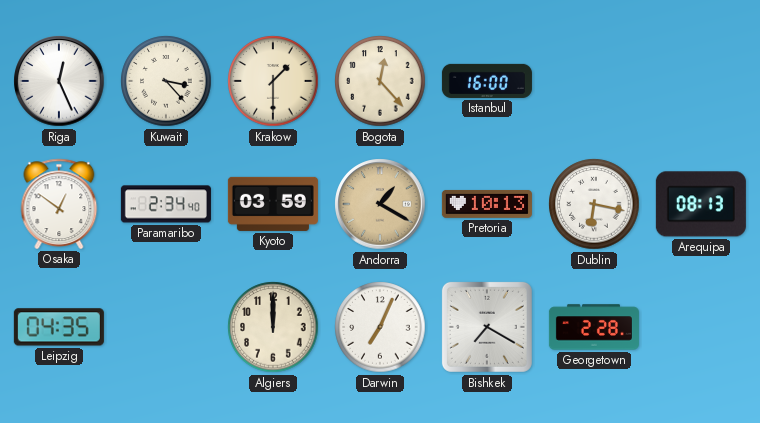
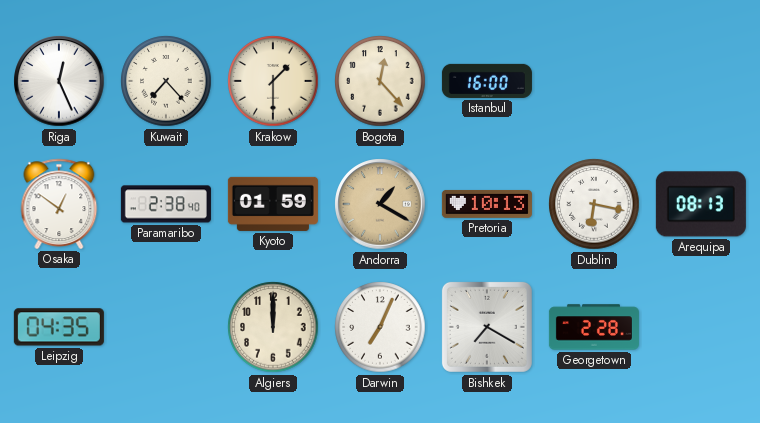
Kuwait: 3:23 -> 7:23
Paramaribo: 2:34 -> 2:38
Kyoto: 03:59 -> 01:59
